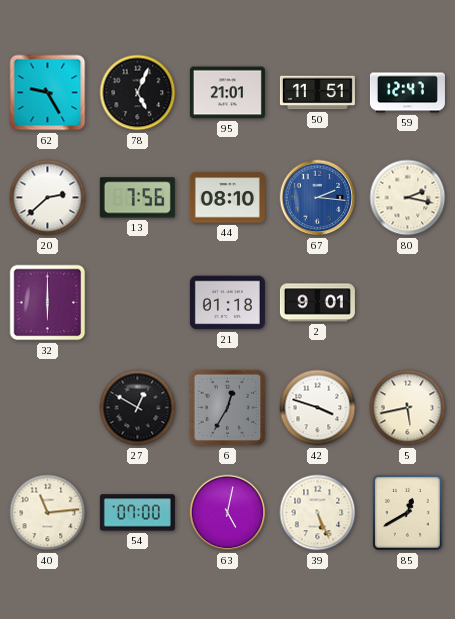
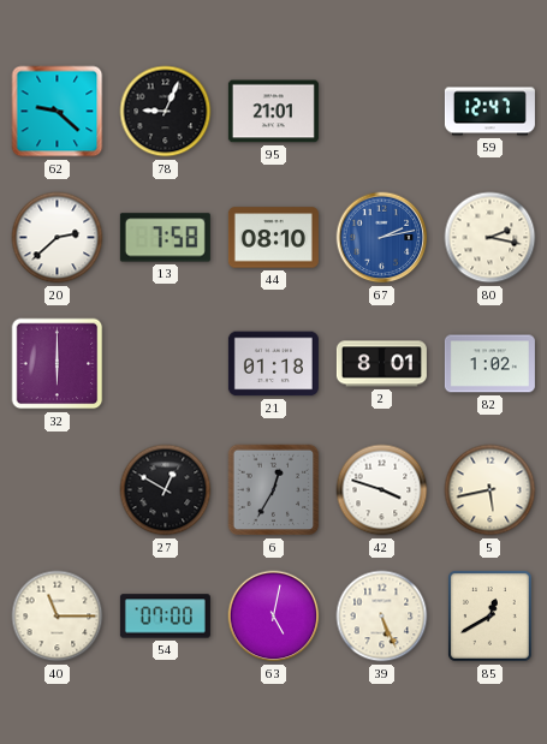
62: 9:25 -> 9:22
78: 5:04 -> 9:04
50: 11:51 -> none
13: 7:56 -> 7:58
67: 2:16 -> 2:13
2: 9:01 -> 8:01
82: none -> 1:02
40: 11:14 -> 11:15
